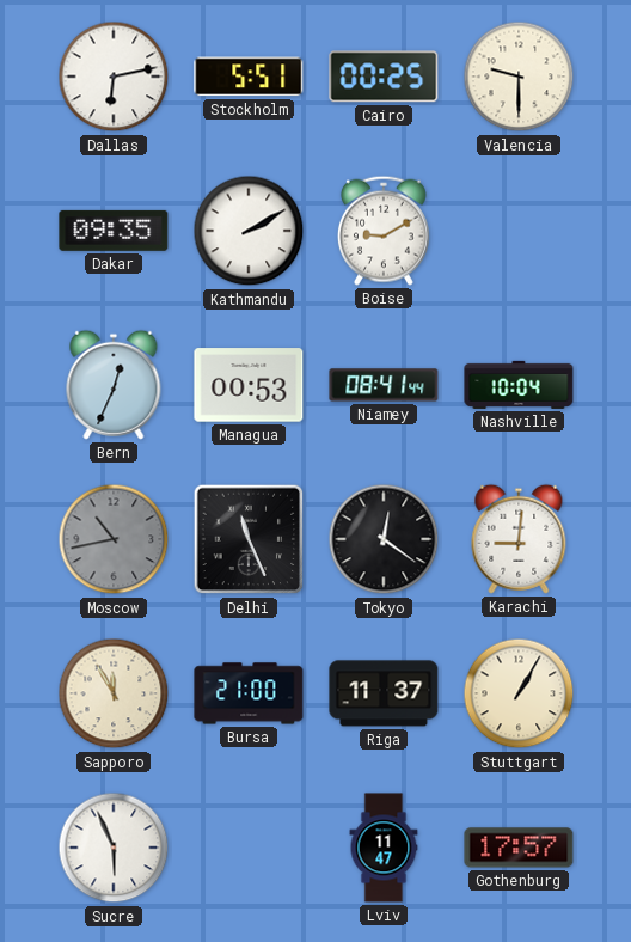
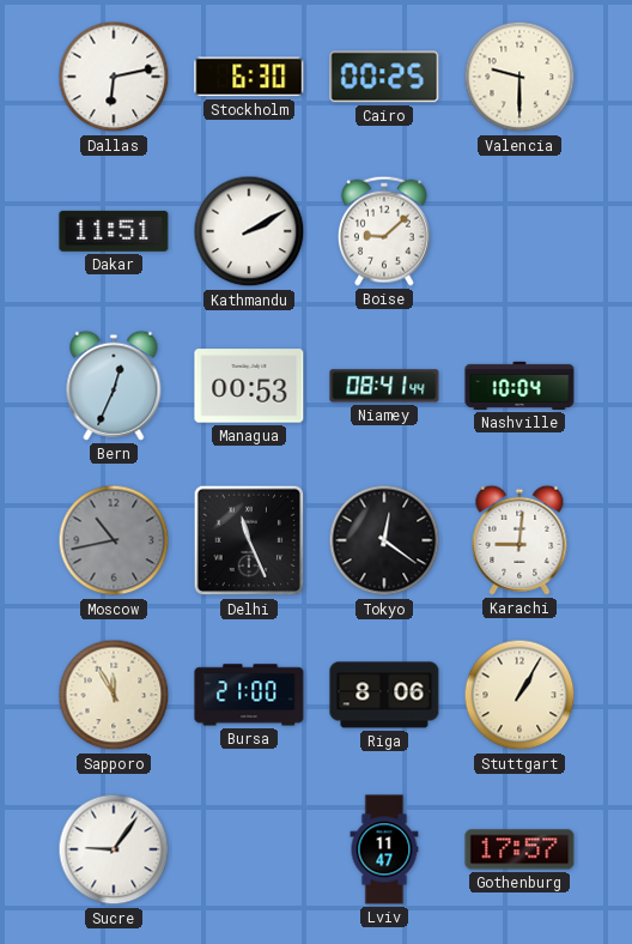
Stockholm: 5:51 -> 6:30
Dakar: 09:35 -> 11:51
Boise: 9:10 -> 9:08
Riga: 11:37 -> 8:06
Sucre: 5:56 -> 9:06
